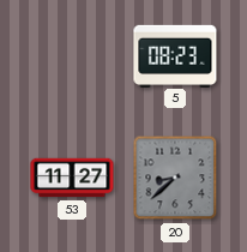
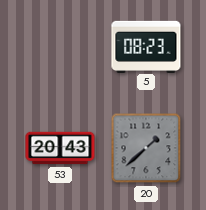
53: 11:27 -> 20:43
20: 8:38 -> 1:38
